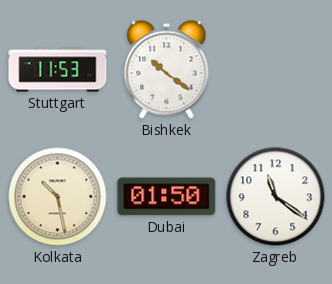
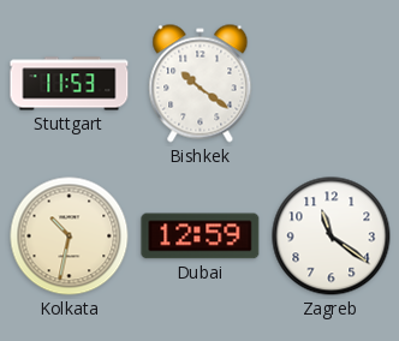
Kolkata: 10:28 -> 10:32
Dubai: 01:50 -> 12:59
